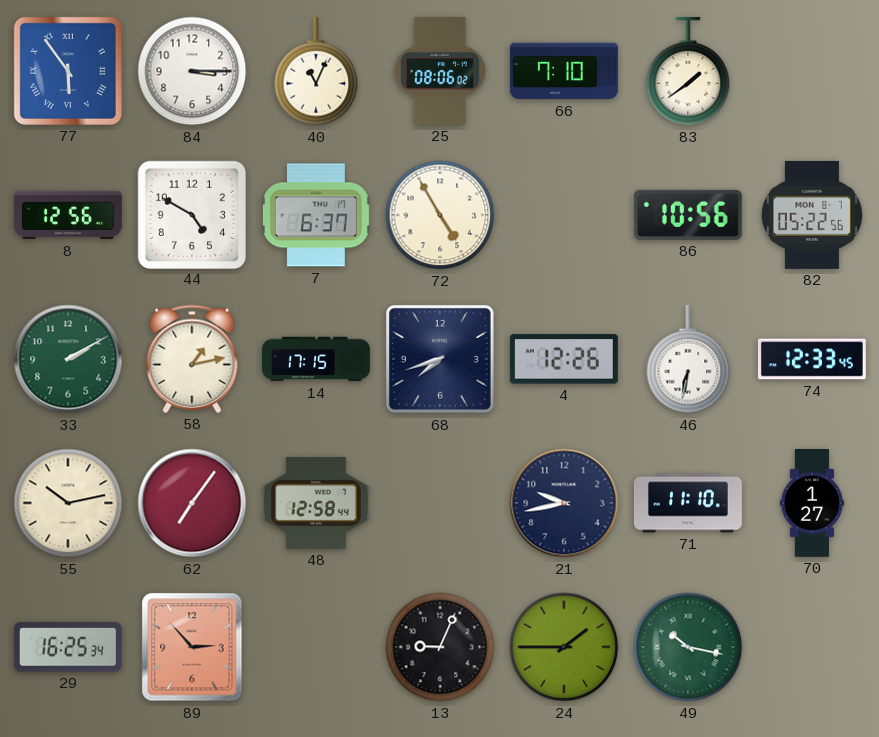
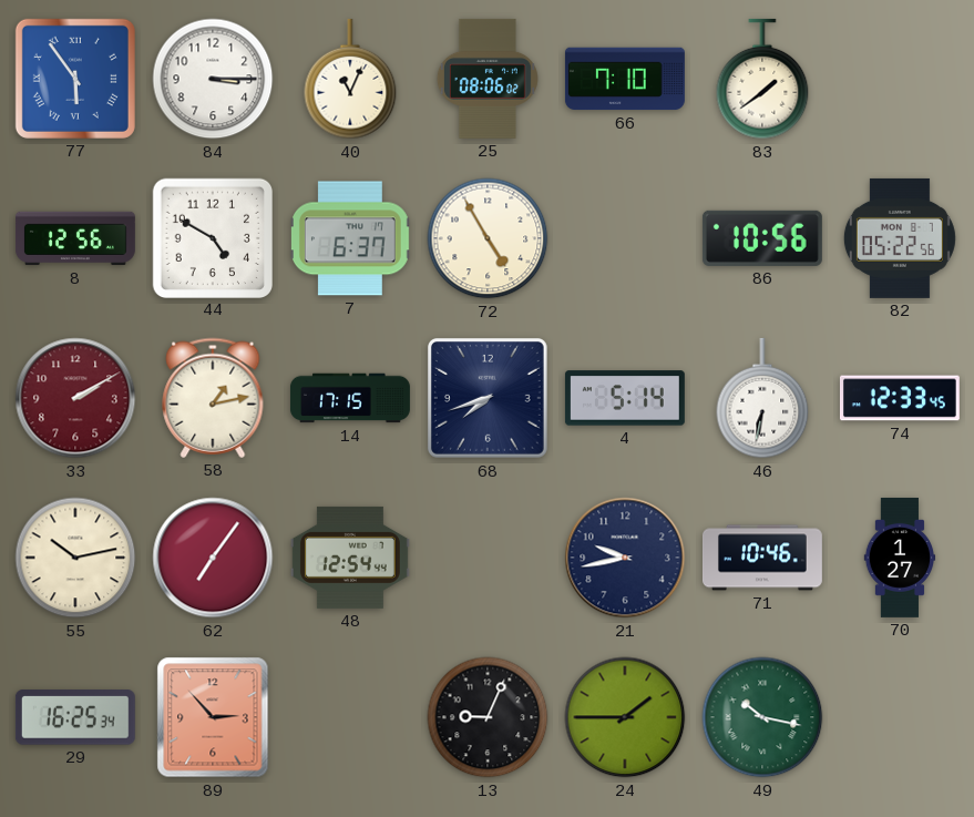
33 dial: green -> burgundy
4: 12:26 -> 5:14
48: 12:58 -> 12:54
71: 11:10 -> 10:46
